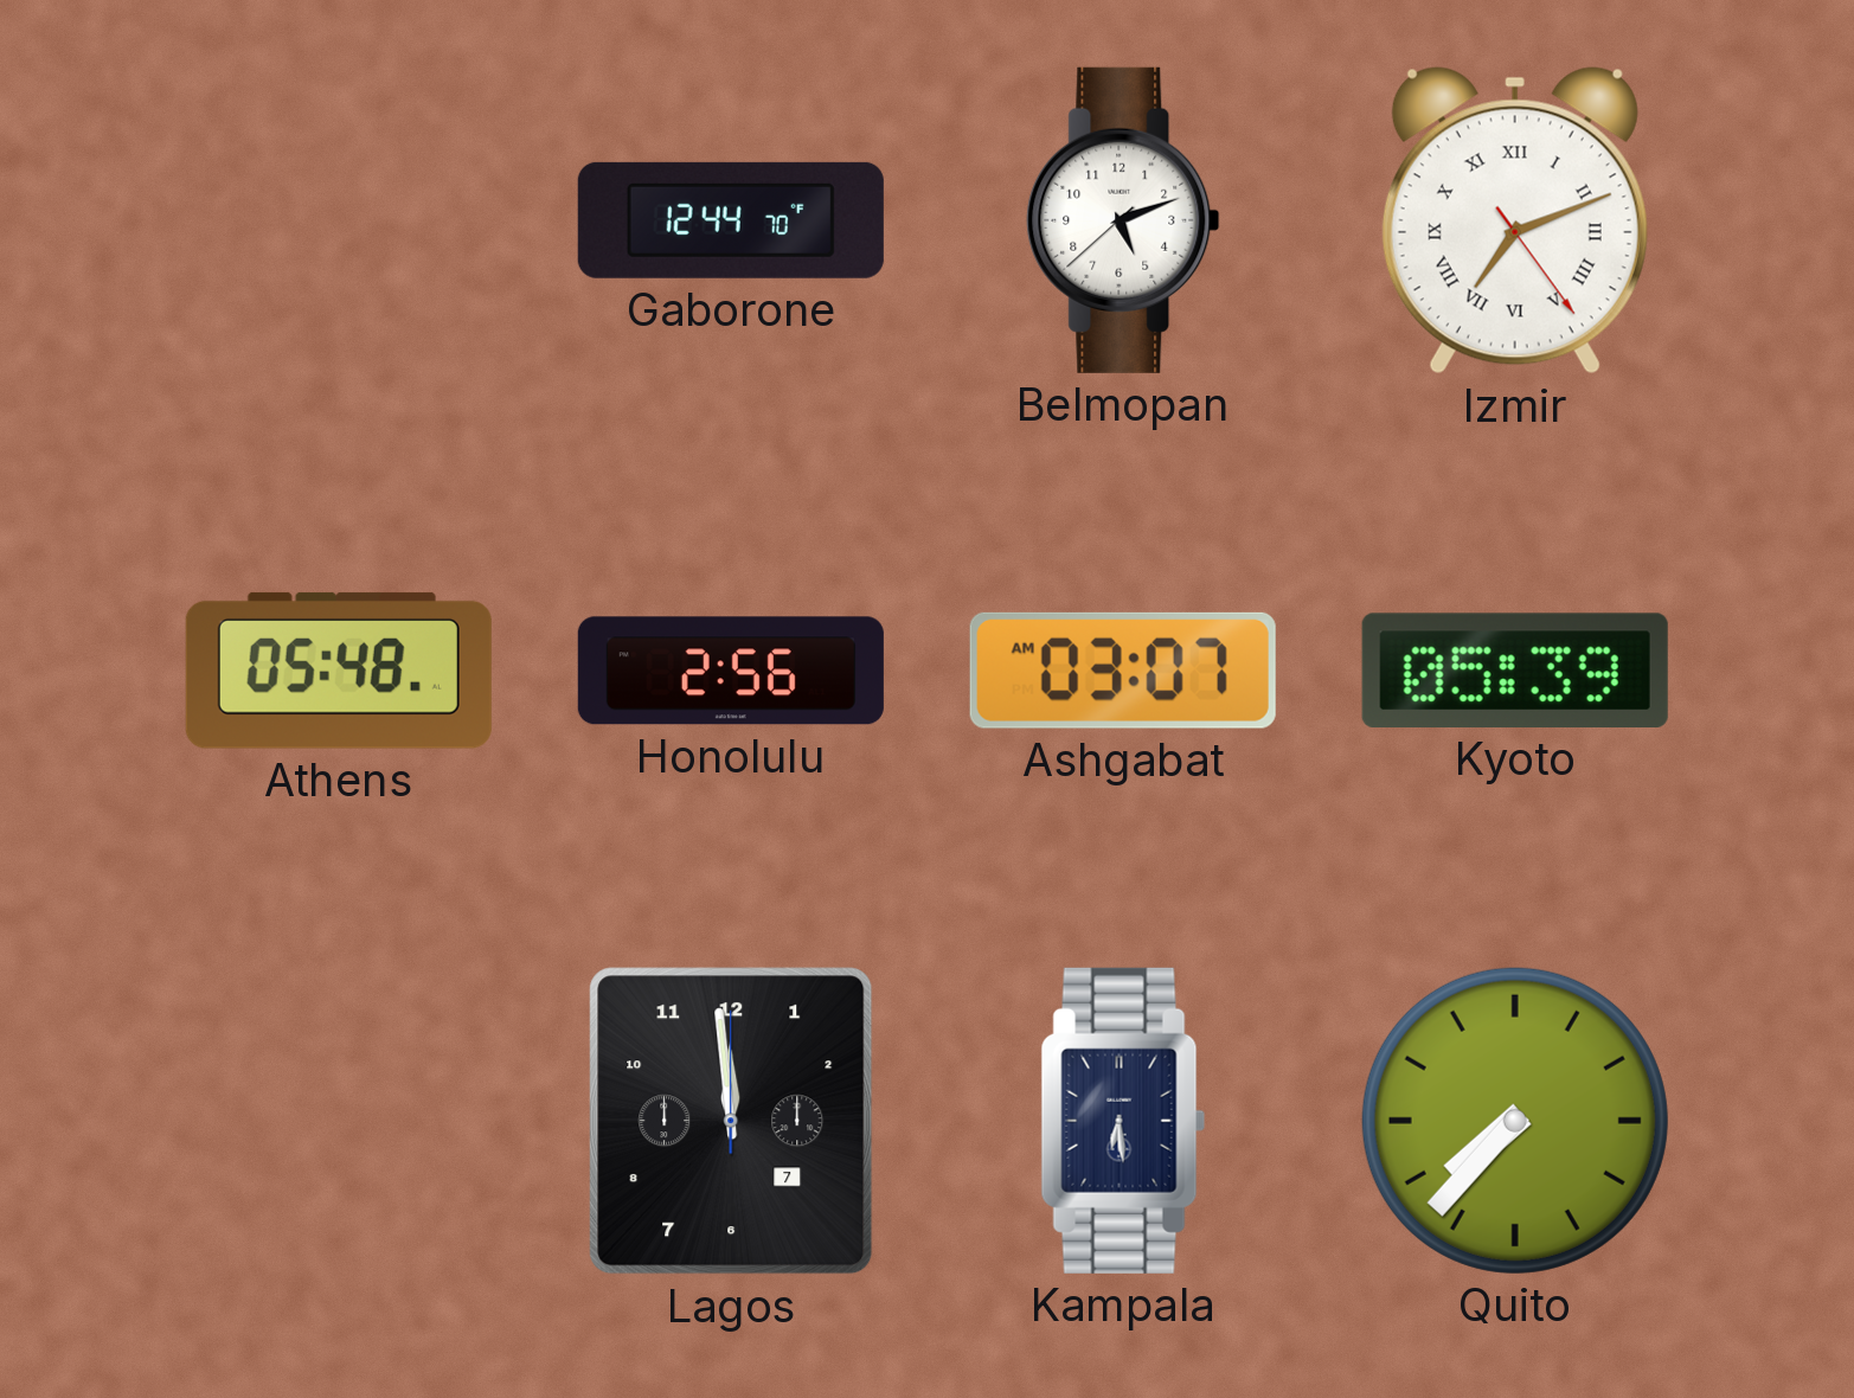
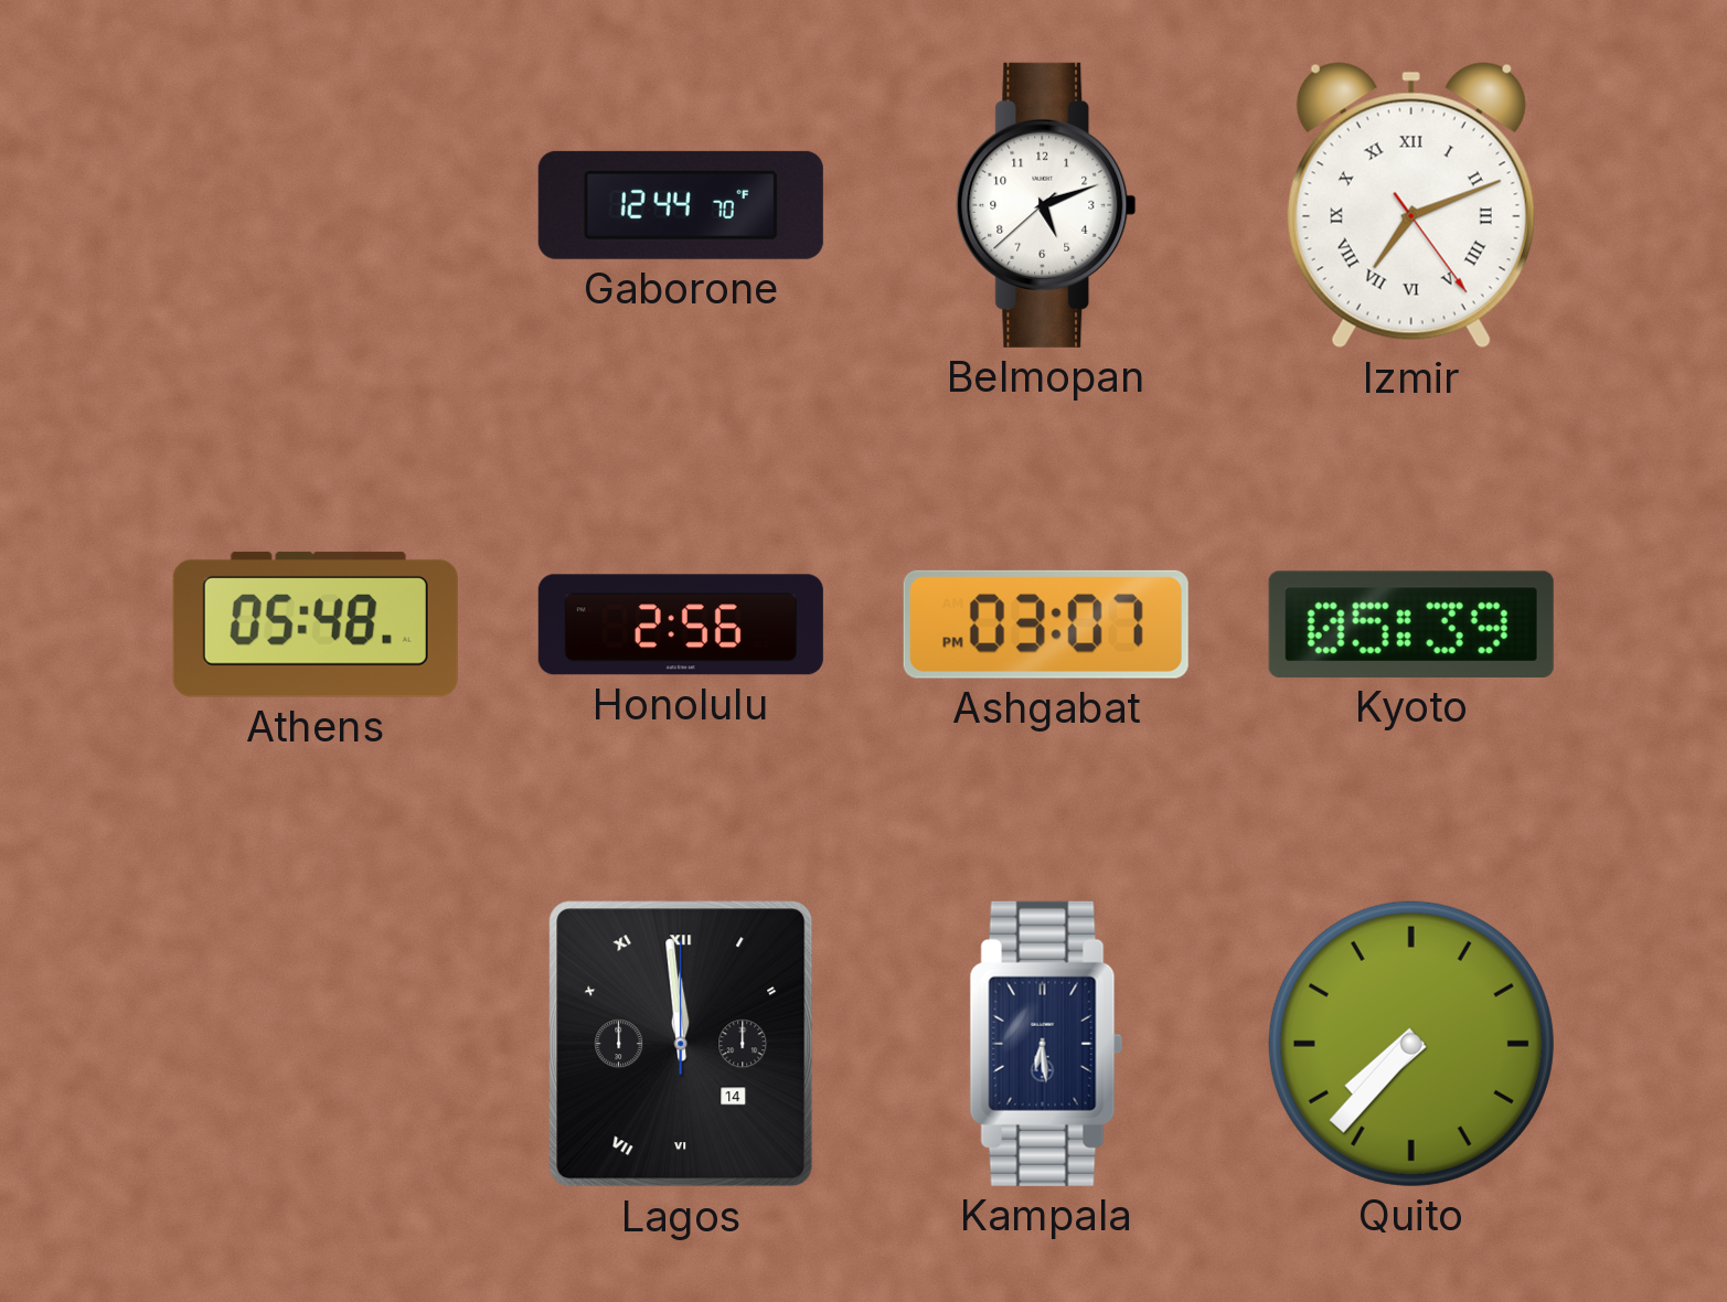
Ashgabat: 03:07 AM -> 03:07 PM
Lagos date: 7 -> 14
Lagos numerals: Arabic -> Roman
